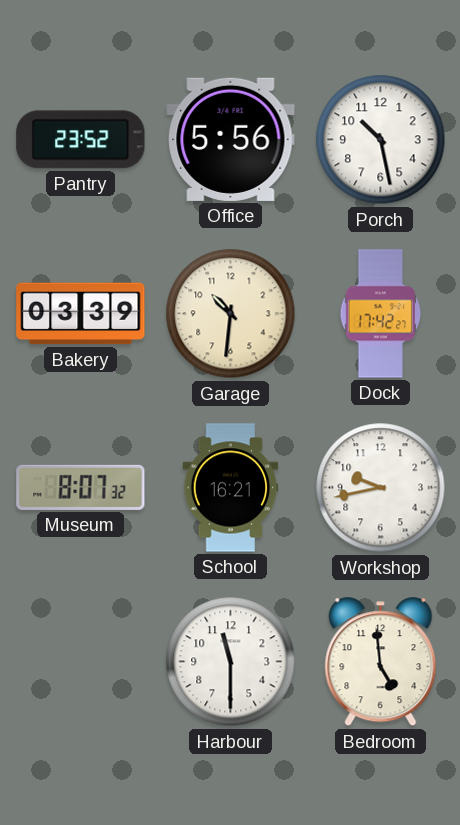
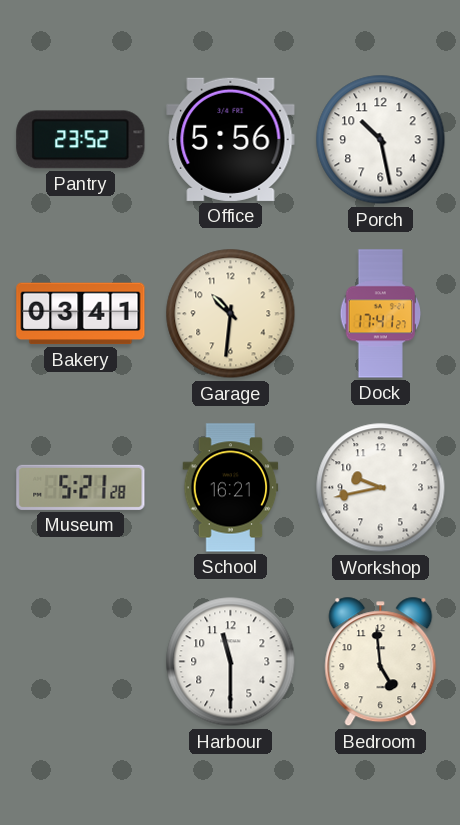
Bakery: 03:39 -> 03:41
Dock: 17:42 -> 17:41
Museum: 8:07 -> 5:21
